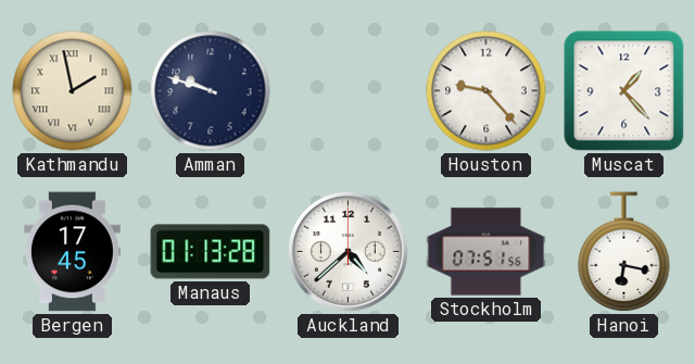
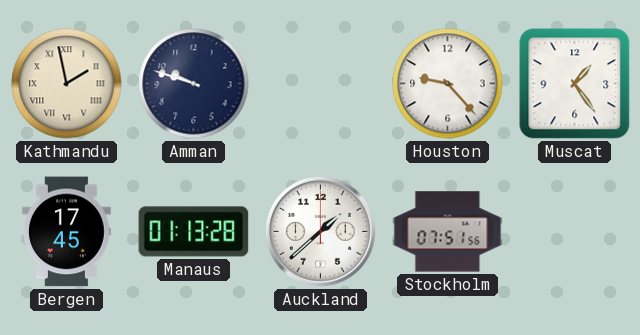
Muscat: 1:23 -> 1:24
Auckland: 4:38 -> 1:38
Hanoi: 6:17 -> none
